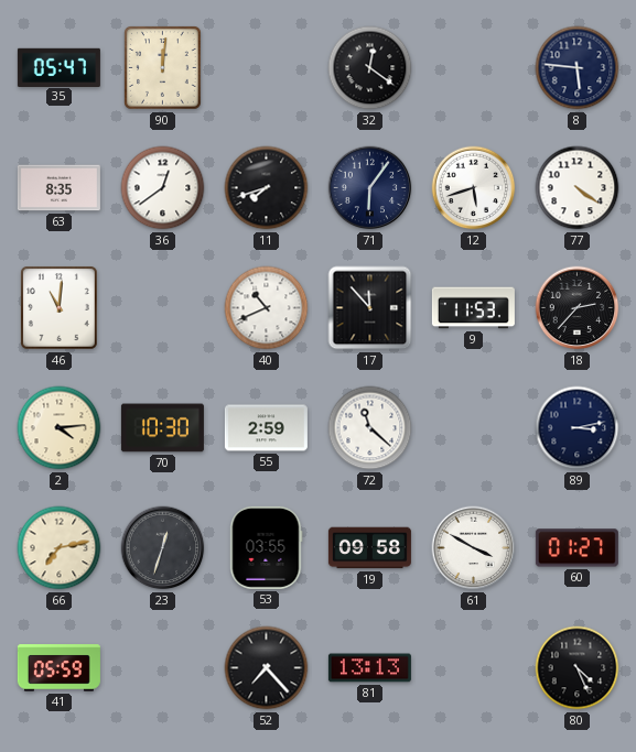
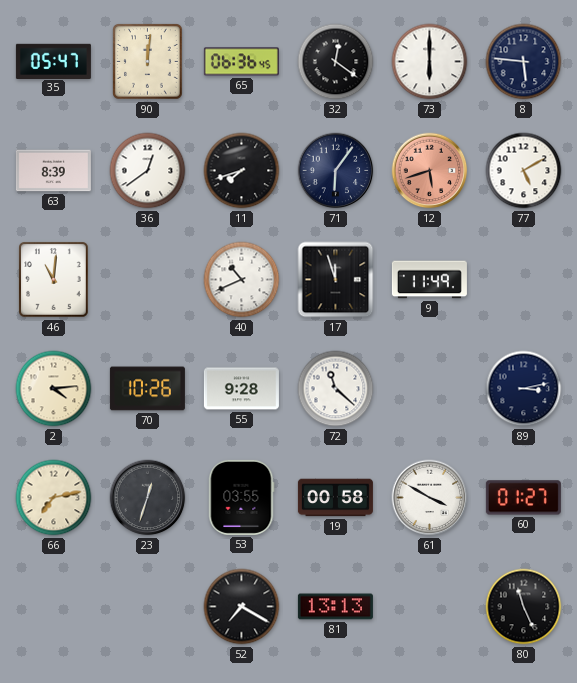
65: none -> 06:36
73: none -> 6:00
63: 8:35 -> 8:39
12 dial: white -> salmon
77: 4:21 -> 5:10
17: 11:53 -> 11:57
9: 11:53 -> 11:49
18: 2:37 -> none
70: 10:30 -> 10:26
55: 2:59 -> 9:28
19: 09:58 -> 00:58
41: 05:59 -> none
52: 7:23 -> 7:20
80: 4:26 -> 11:26
